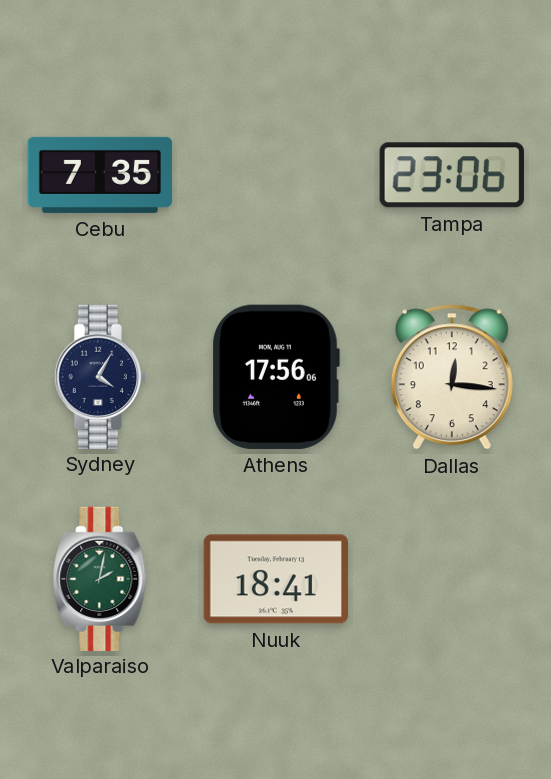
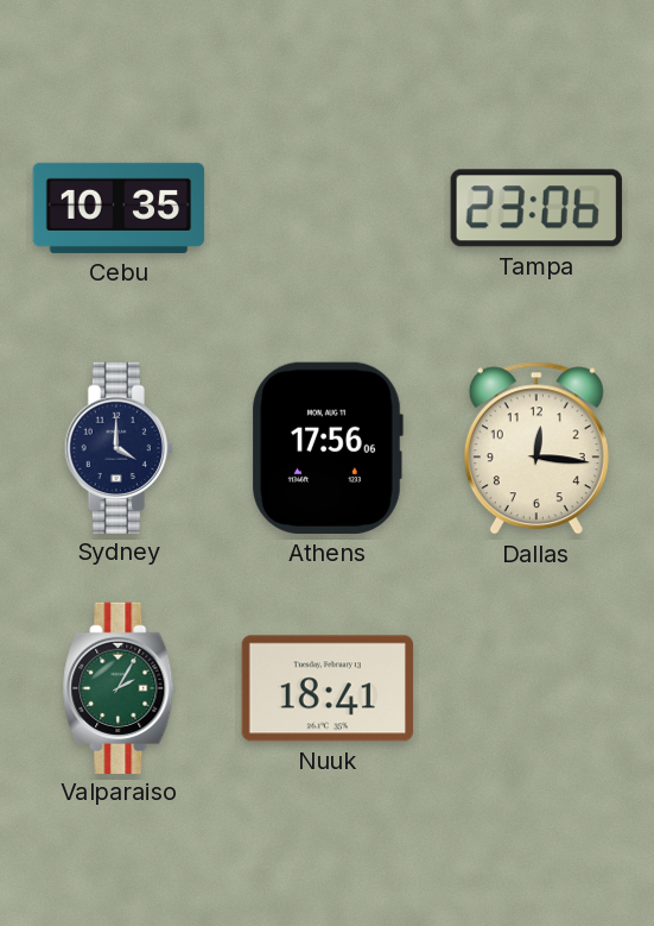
Cebu: 7:35 -> 10:35
Sydney: 4:05 -> 4:00
Valparaiso: 2:02 -> 2:05
